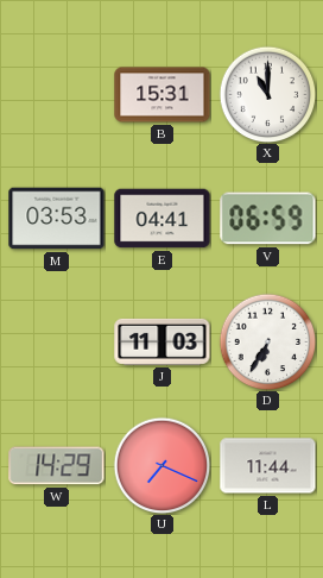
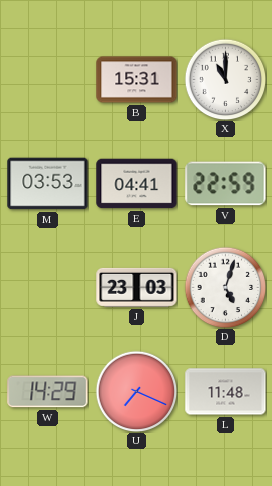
V: 06:59 -> 22:59
J: 11:03 -> 23:03
D: 6:35 -> 5:03
L: 11:44 -> 11:48
